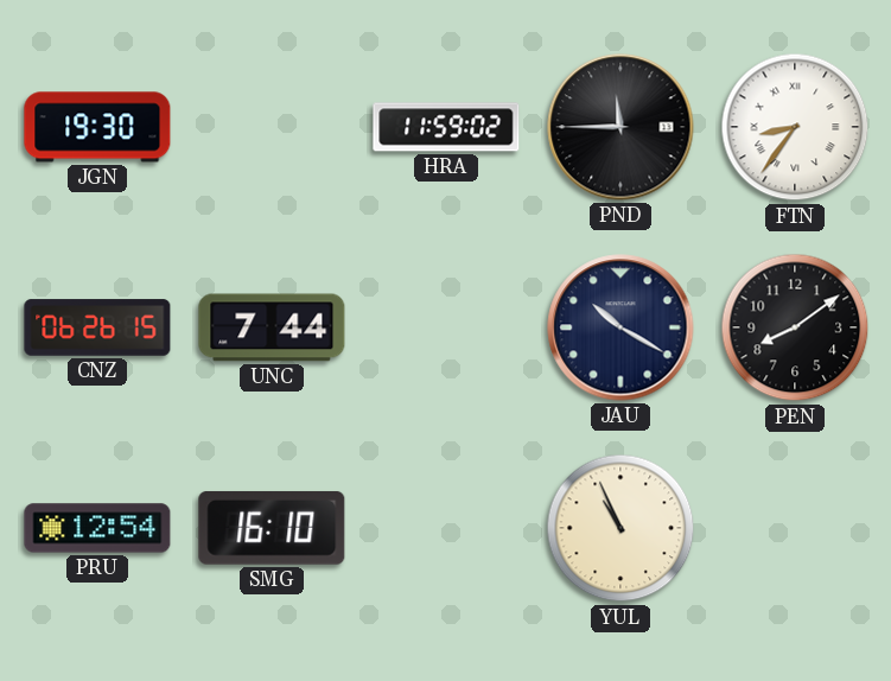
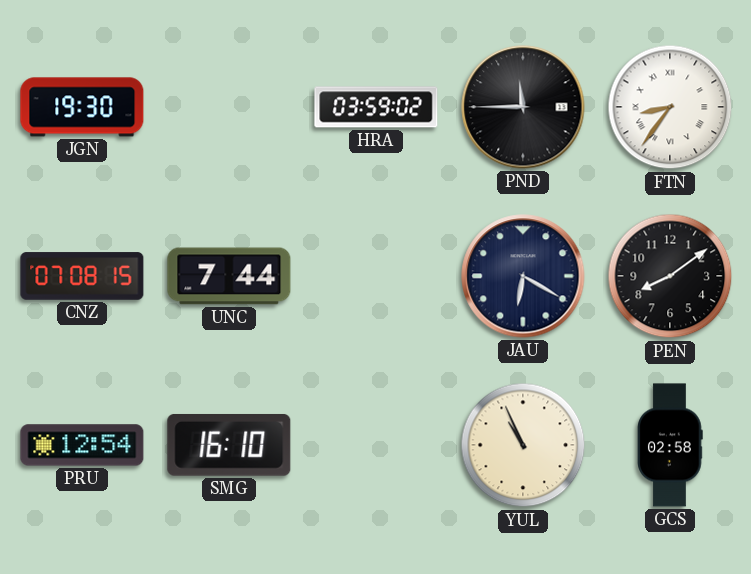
HRA: 11:59 -> 03:59
CNZ: 06:26 -> 07:08
JAU: 10:20 -> 6:20
GCS: none -> 02:58
